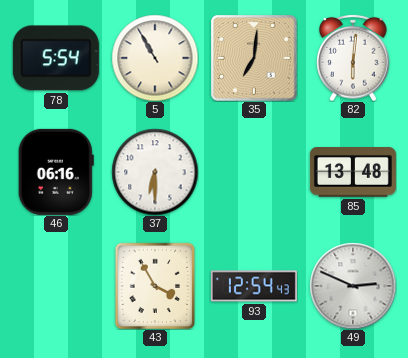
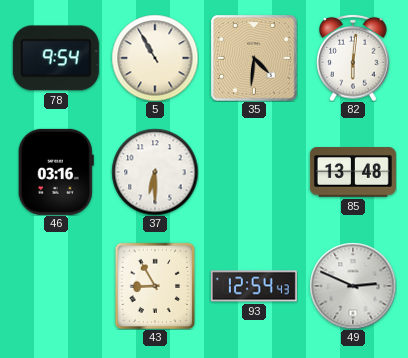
78: 5:54 -> 9:54
35: 7:01 -> 4:31
46: 06:16 -> 03:16
43: 3:55 -> 8:55
